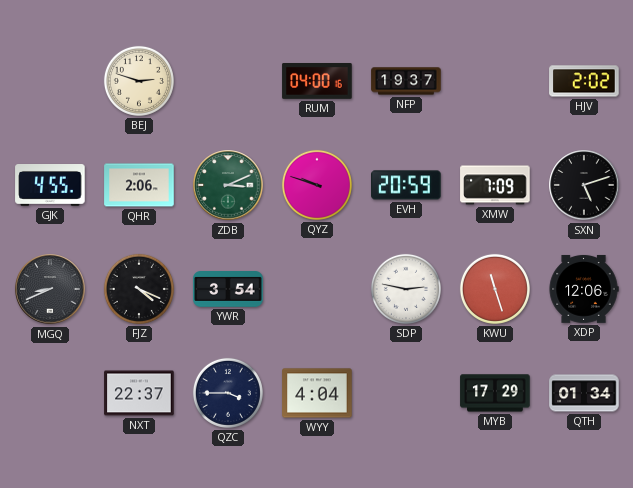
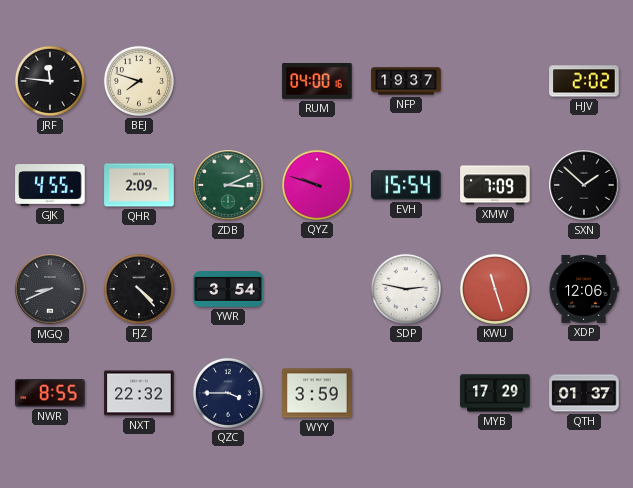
JRF: none -> 11:46
BEJ: 2:48 -> 7:48
QHR: 2:06 -> 2:09
EVH: 20:59 -> 15:54
SXN: 5:12 -> 1:52
FJZ: 4:19 -> 4:23
NWR: none -> 8:55
NXT: 22:37 -> 22:32
WYY: 4:04 -> 3:59
QTH: 01:34 -> 01:37
